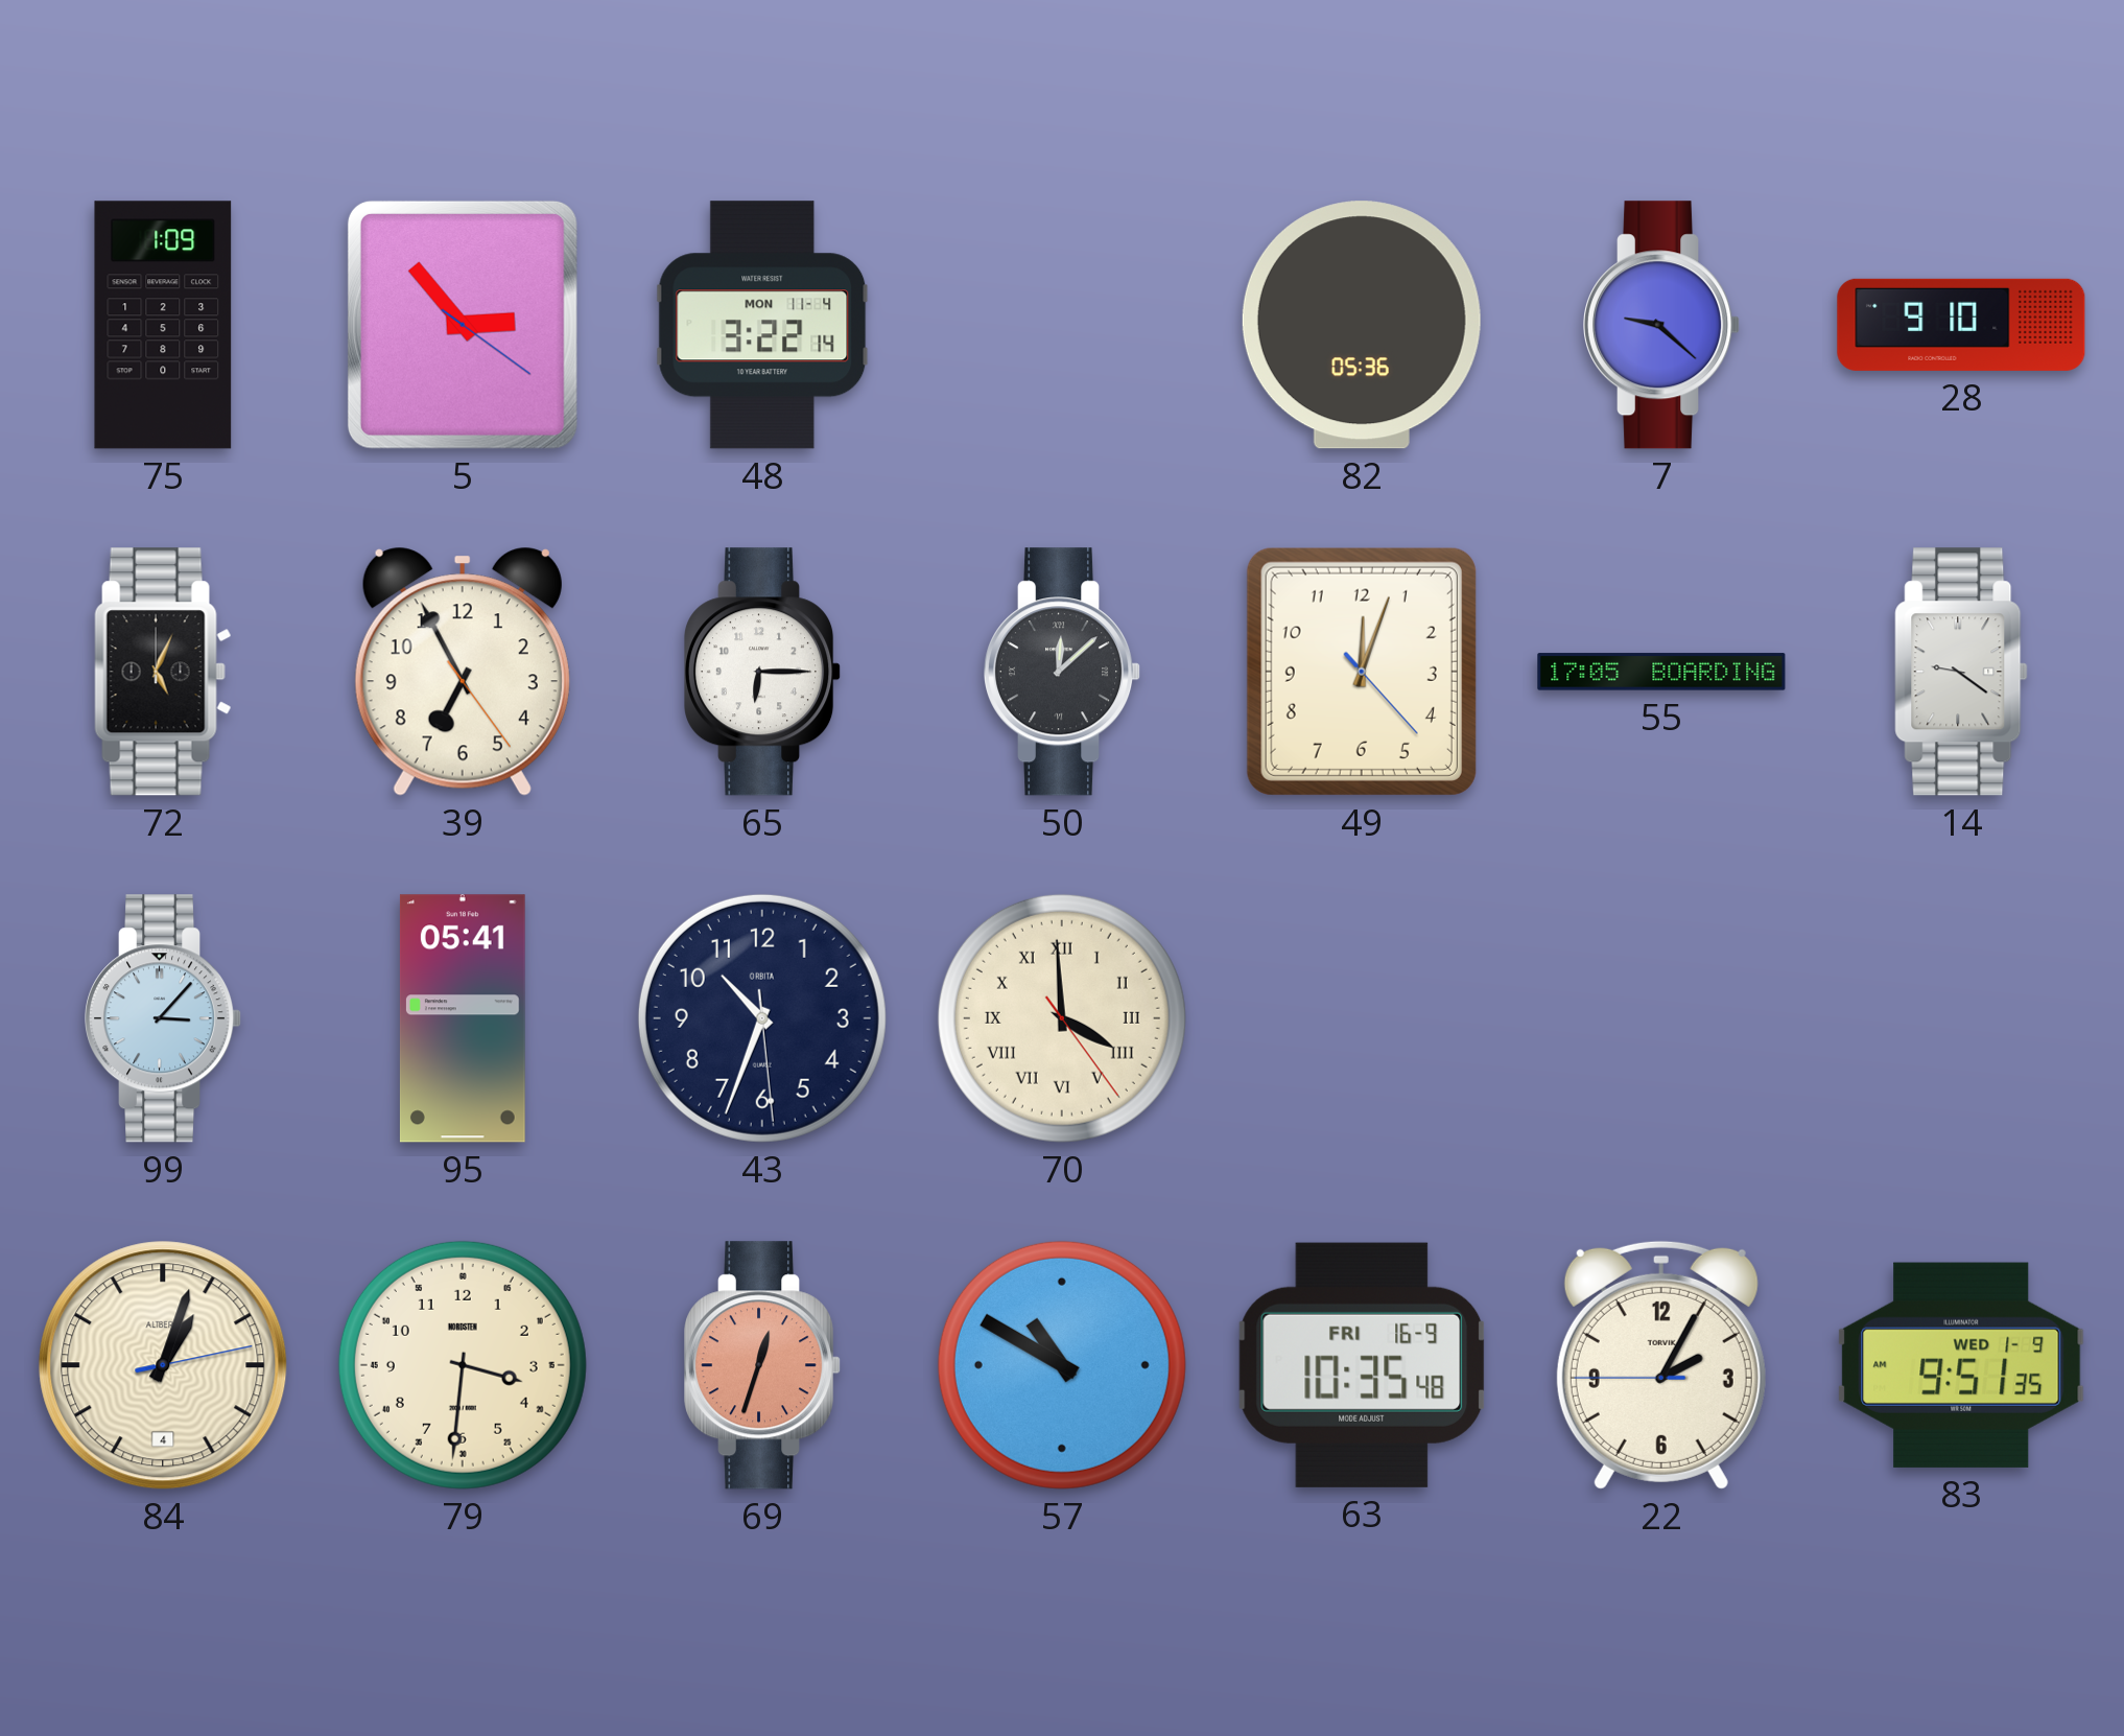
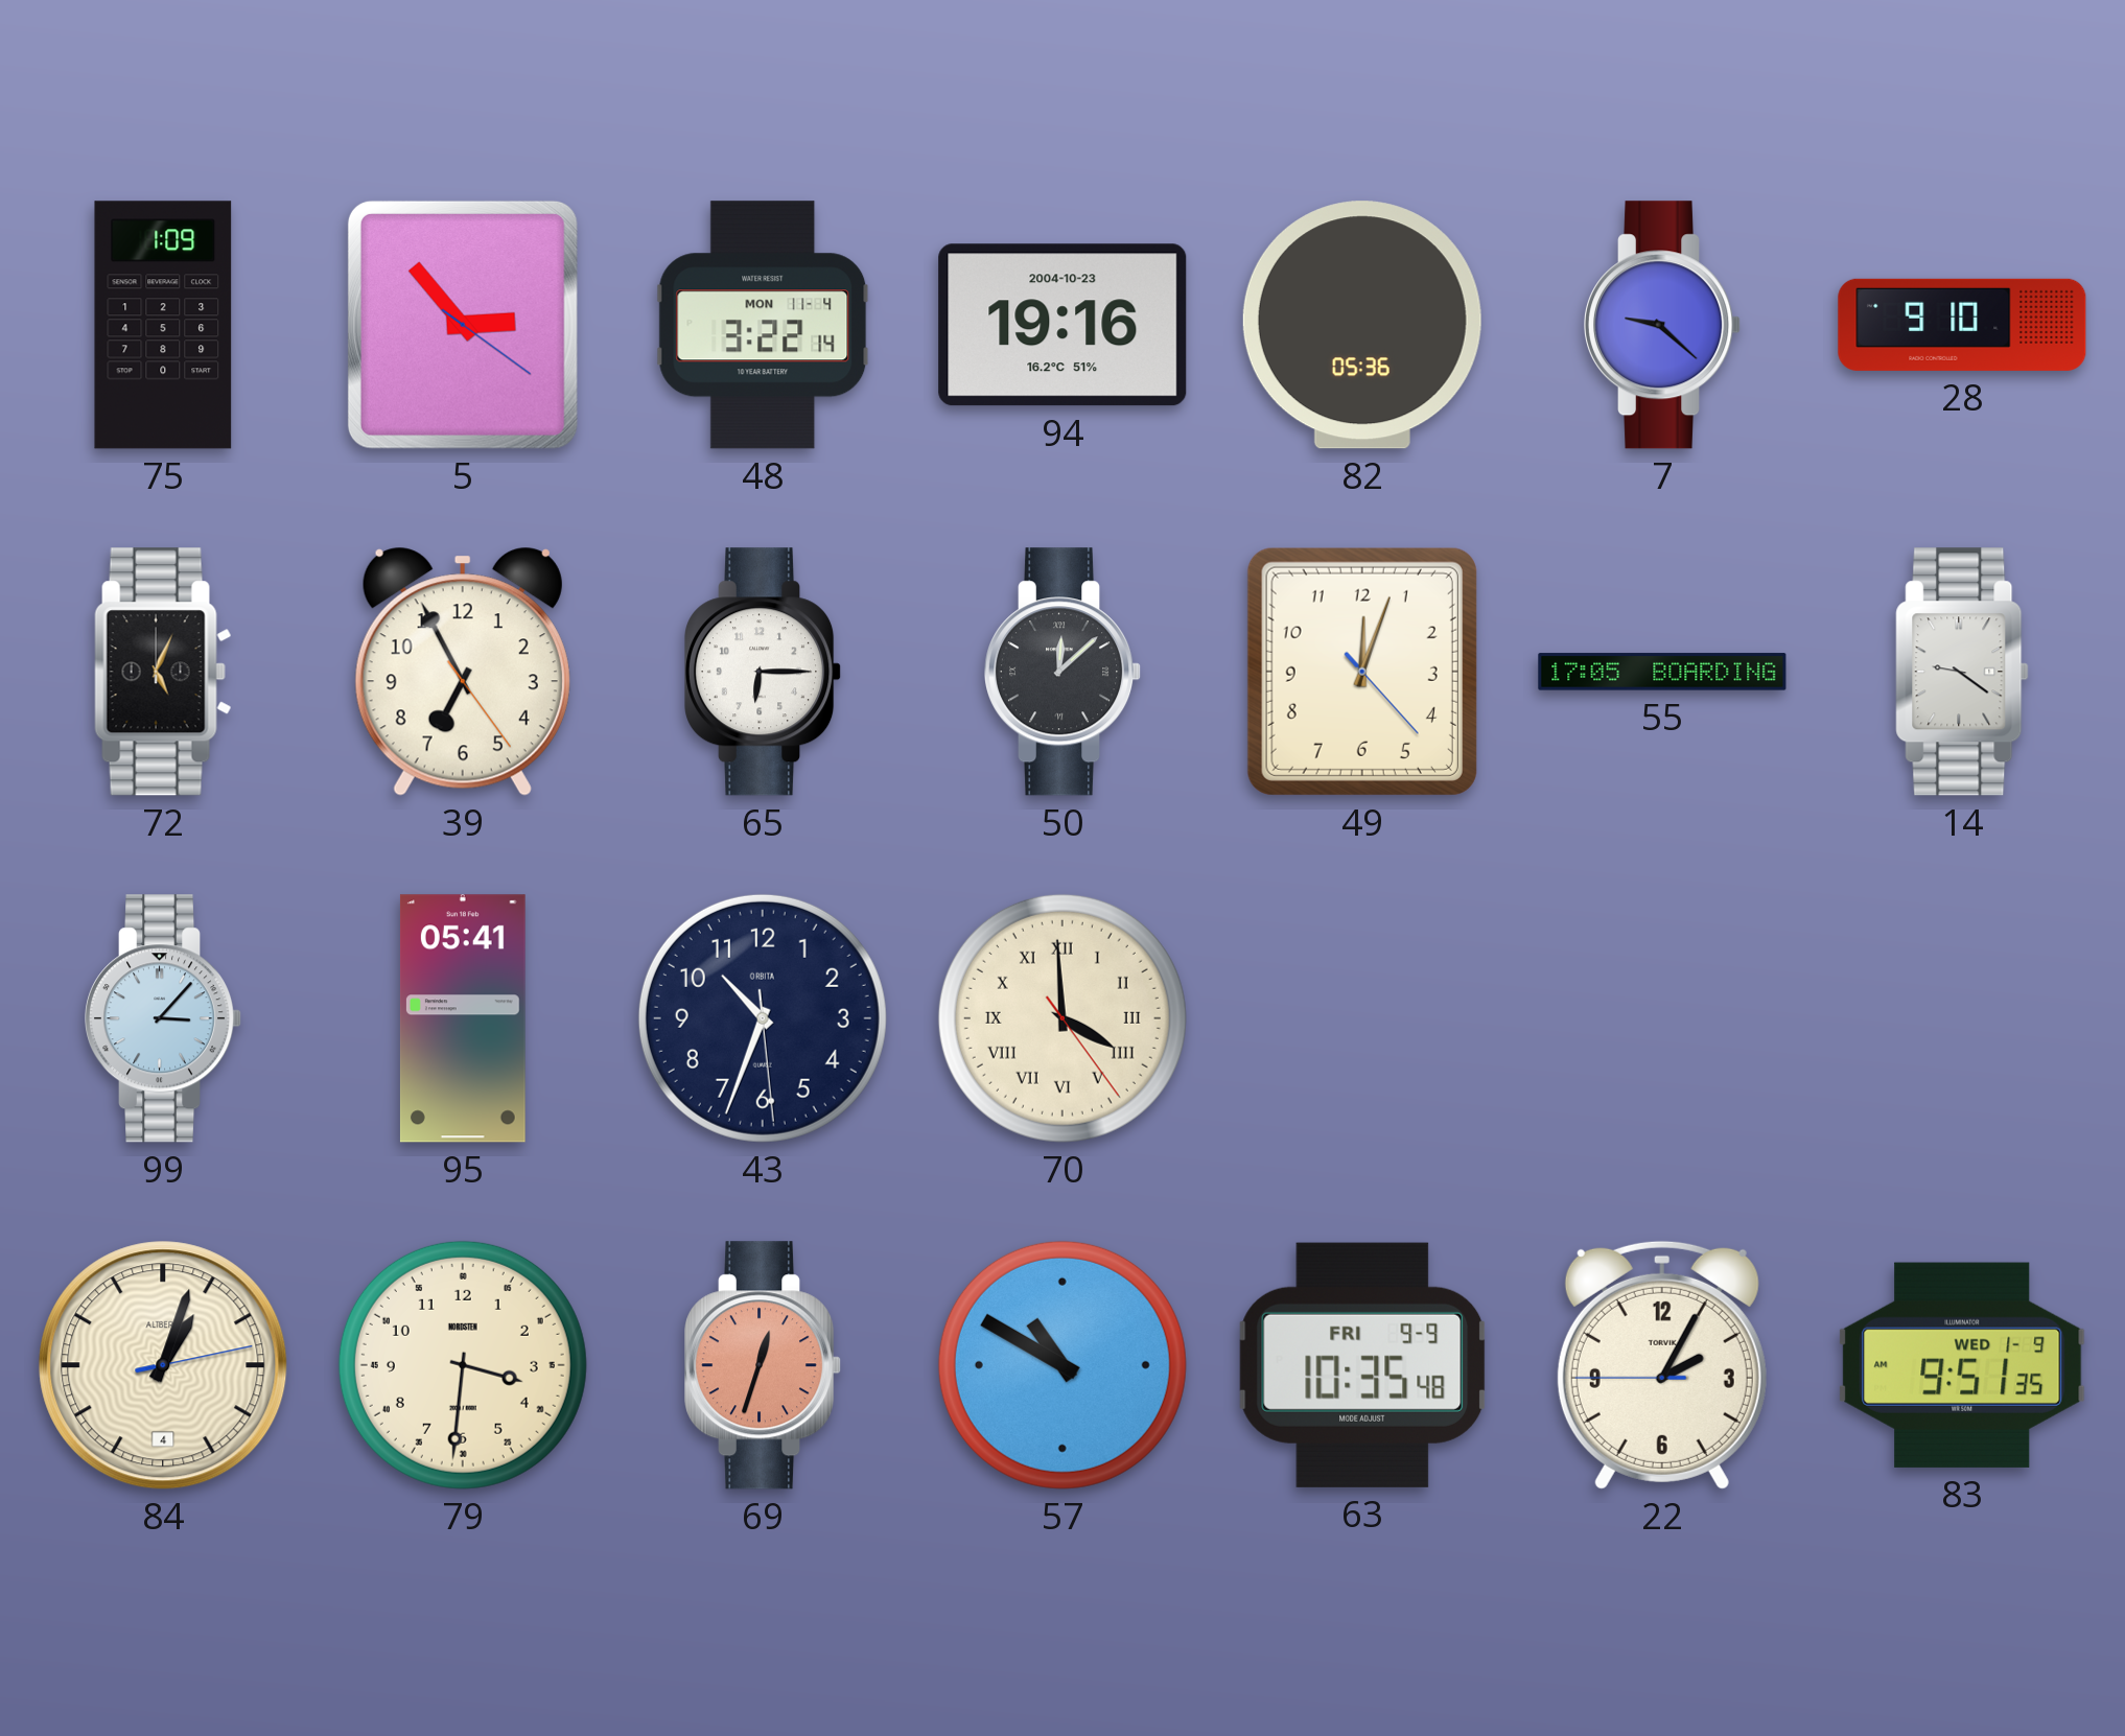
94: none -> 19:16
63 date: FRI 16-9 -> FRI 9-9
